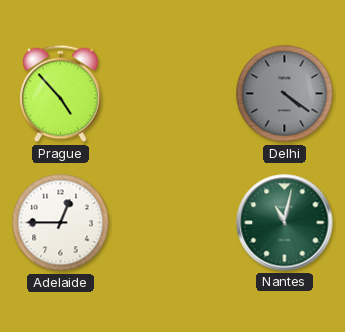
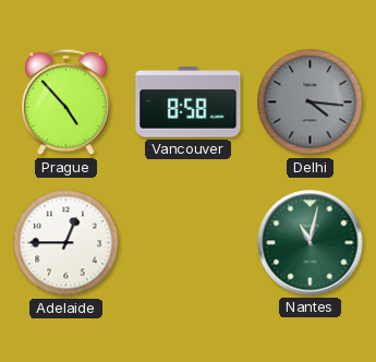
Vancouver: none -> 8:58
Delhi: 4:21 -> 4:16
